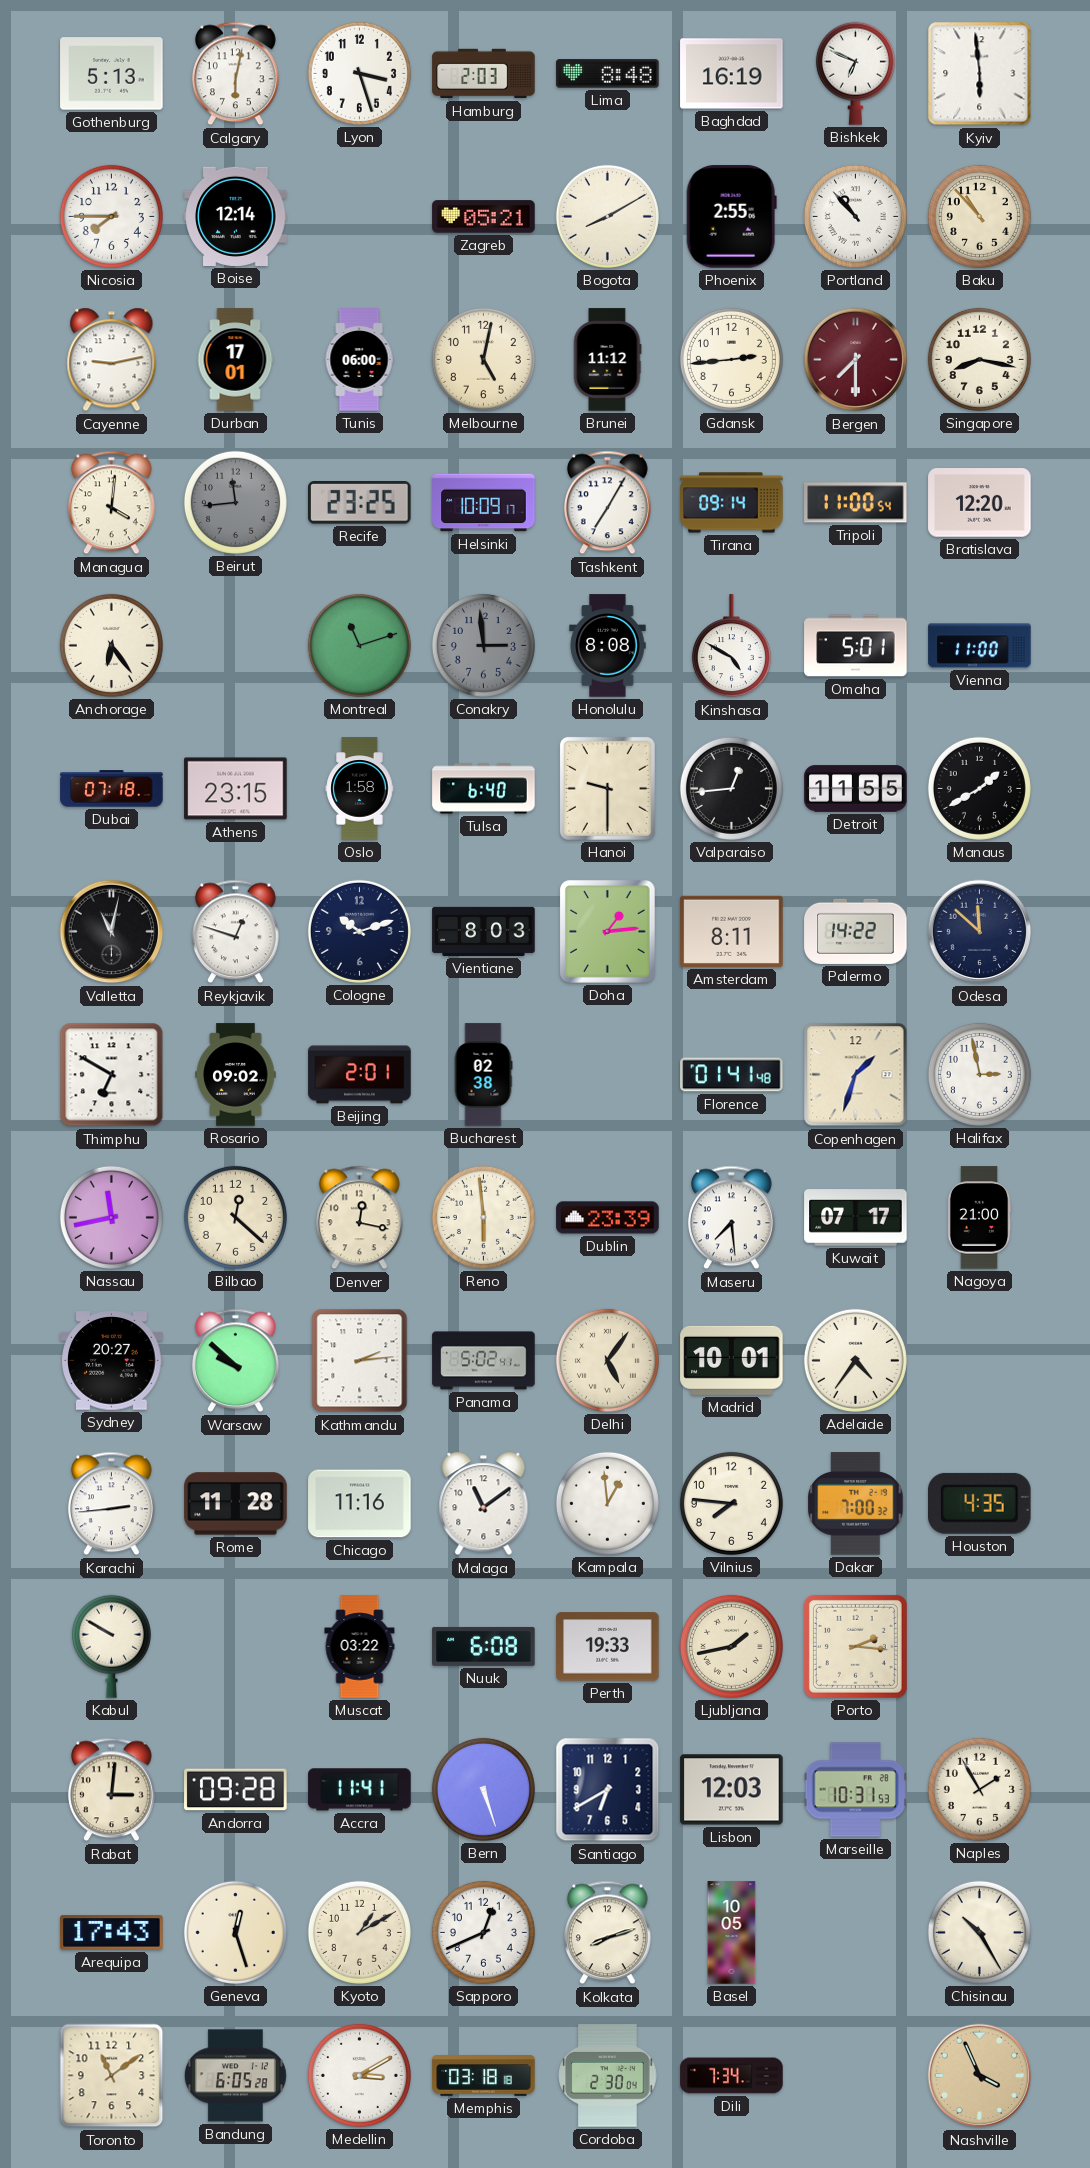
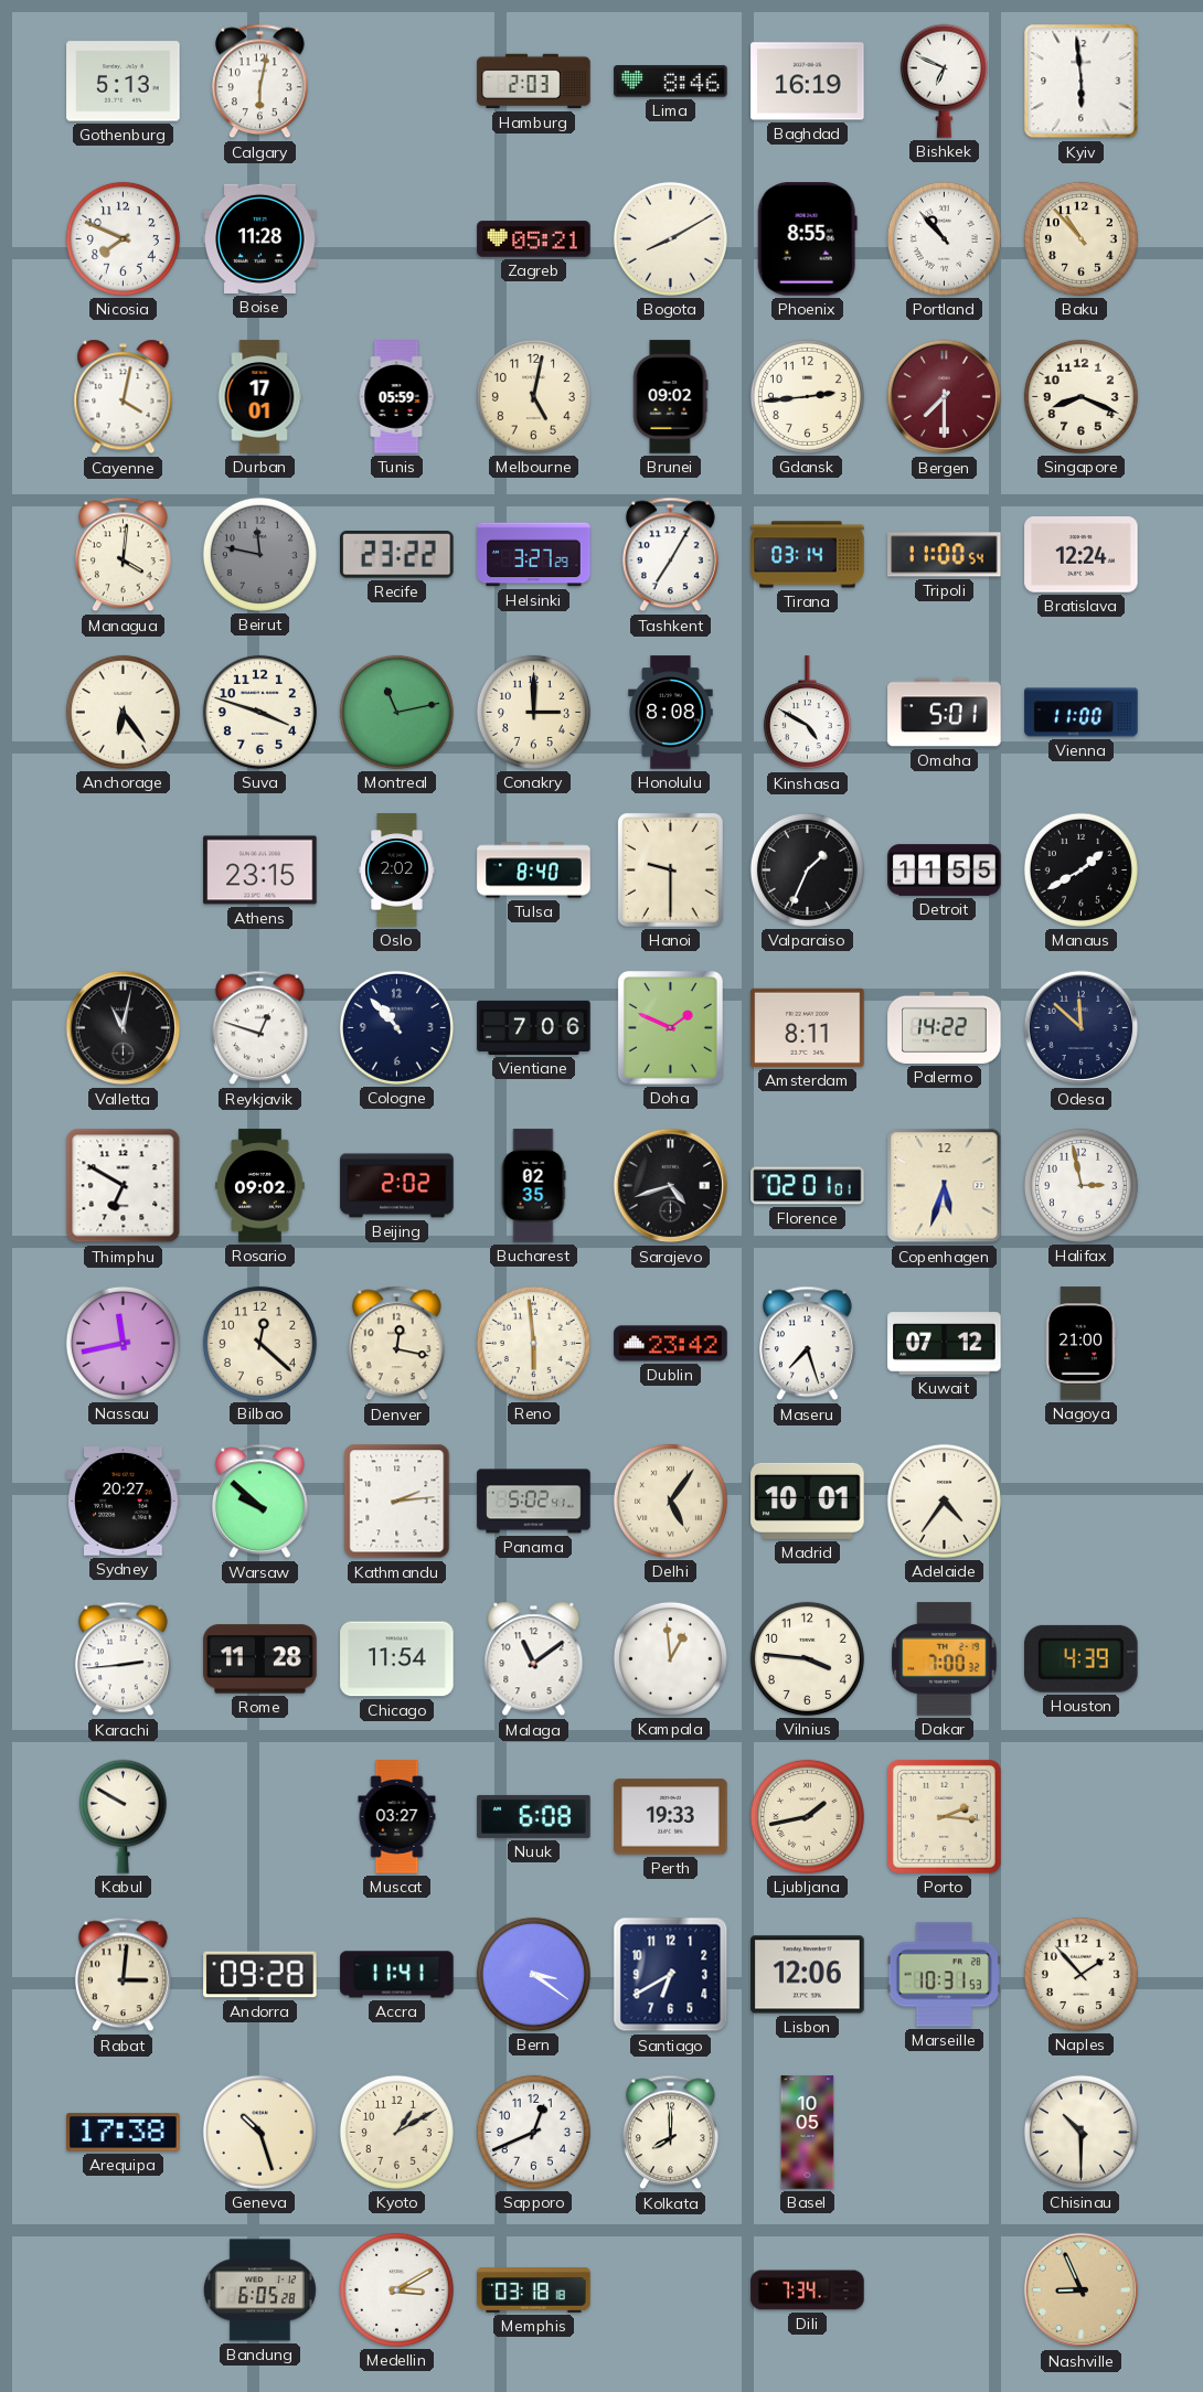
Lyon: 3:27 -> none
Lima: 8:48 -> 8:46
Nicosia: 7:45 -> 7:49
Boise: 12:14 -> 11:28
Phoenix: 2:55 -> 8:55
Cayenne: 9:13 -> 4:02
Tunis: 06:00 -> 05:59
Brunei: 11:12 -> 09:02
Singapore: 8:17 -> 8:19
Beirut: 11:44 -> 11:47
Recife: 23:25 -> 23:22
Helsinki: 10:09 -> 3:27
Tirana: 09:14 -> 03:14
Bratislava: 12:20 -> 12:24
Suva: none -> 3:48
Montreal: 11:12 -> 11:13
Conakry: 2:59 -> 3:00
Conakry dial: grey -> cream
Dubai: 07:18 -> none
Oslo: 1:58 -> 2:02
Tulsa: 6:40 -> 8:40
Valparaiso: 12:44 -> 1:34
Cologne: 10:12 -> 10:53
Vientiane: 8:03 -> 7:06
Doha: 1:14 -> 1:49
Beijing: 2:01 -> 2:02
Bucharest: 02:38 -> 02:35
Sarajevo: none -> 4:42
Florence: 01:41 -> 02:01
Copenhagen: 1:33 -> 5:33
Dublin: 23:39 -> 23:42
Maseru: 7:29 -> 7:27
Kuwait: 07:17 -> 07:12
Chicago: 11:16 -> 11:54
Vilnius: 7:46 -> 3:46
Houston: 4:35 -> 4:39
Muscat: 03:22 -> 03:27
Bern: 5:27 -> 3:21
Lisbon: 12:03 -> 12:06
Naples: 1:55 -> 1:53
Arequipa: 17:43 -> 17:38
Geneva: 12:27 -> 10:27
Kolkata: 8:12 -> 8:00
Chisinau: 10:25 -> 10:30
Toronto: 11:09 -> none
Cordoba: 2:30 -> none
Nashville: 3:56 -> 8:56
